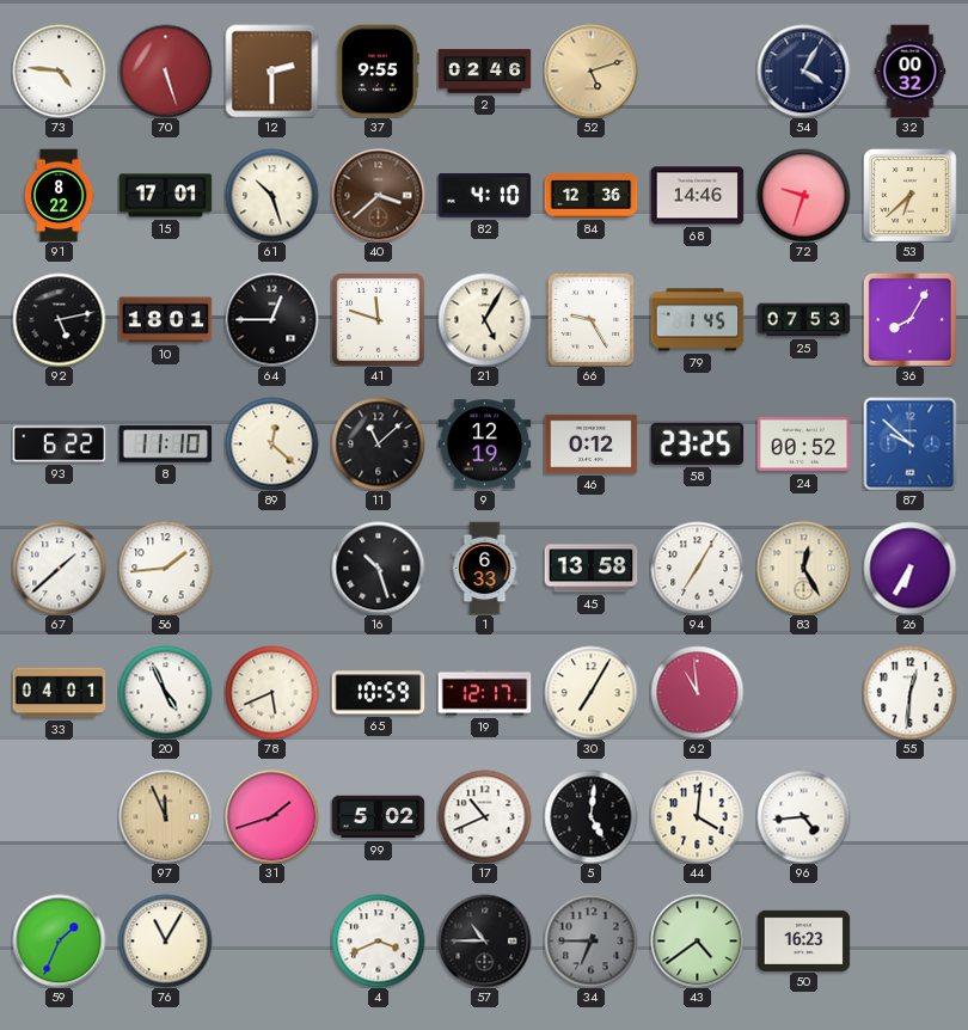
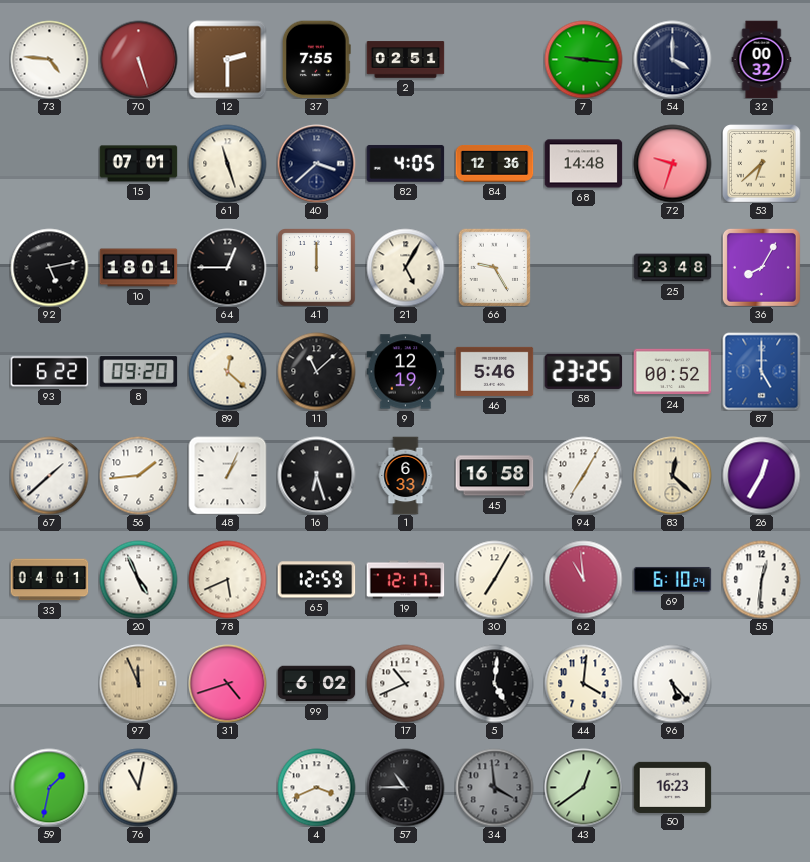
37: 9:55 -> 7:55
2: 02:46 -> 02:51
52: 5:12 -> none
7: none -> 9:16
54: 4:05 -> 4:00
91: 8:22 -> none
15: 17:01 -> 07:01
61: 10:27 -> 11:27
40 dial: brown -> navy
82: 4:10 -> 4:05
68: 14:46 -> 14:48
41: 11:48 -> 12:00
79: 1:45 -> none
25: 07:53 -> 23:48
8: 11:10 -> 09:20
46: 0:12 -> 5:46
87: 9:52 -> 5:00
48: none -> 1:04
16: 10:27 -> 6:27
45: 13:58 -> 16:58
83: 12:25 -> 12:22
26: 6:35 -> 12:35
65: 10:59 -> 12:59
69: none -> 6:10
31: 1:42 -> 4:42
99: 5:02 -> 6:02
96: 4:44 -> 5:23
59: 1:34 -> 1:32
76: 11:05 -> 11:02
34: 6:45 -> 3:59
43: 4:39 -> 12:39
